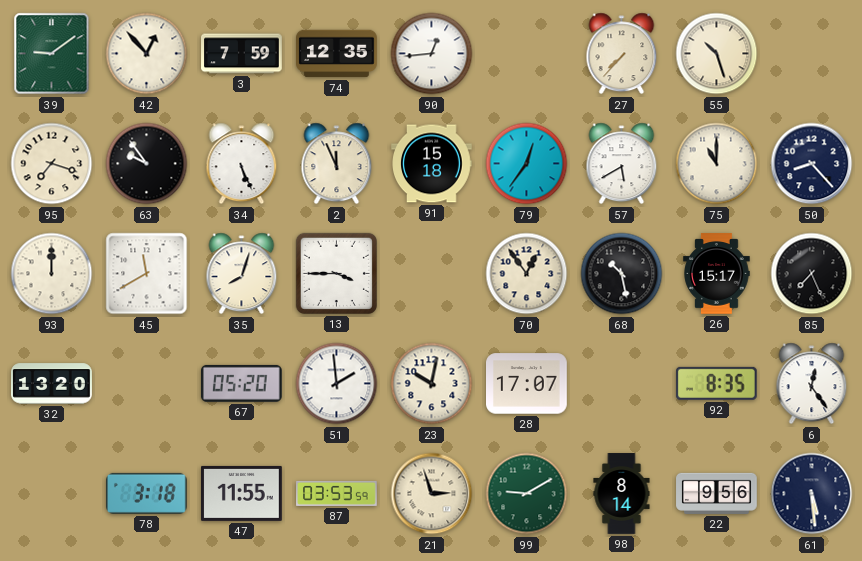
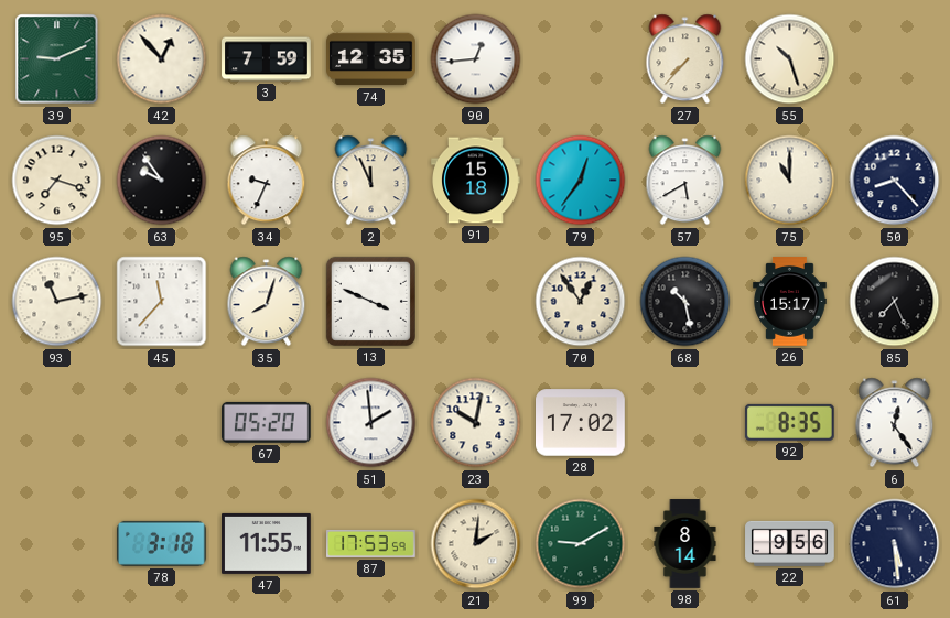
39: 9:09 -> 9:11
34: 5:26 -> 9:34
93: 12:00 -> 11:13
45: 11:40 -> 11:37
13: 3:45 -> 3:49
32: 13:20 -> none
28: 17:07 -> 17:02
87: 03:53 -> 17:53
21: 2:57 -> 2:01
